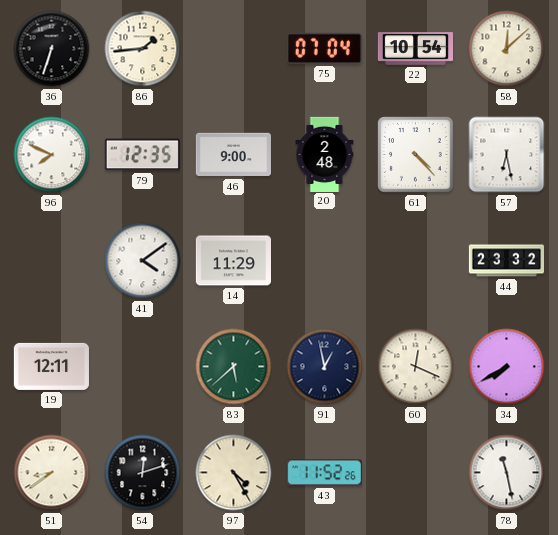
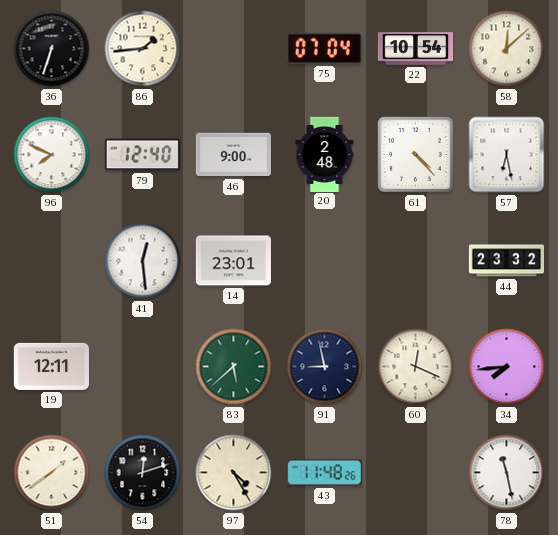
79: 12:35 -> 12:40
41: 4:09 -> 12:29
14: 11:29 -> 23:01
91: 12:58 -> 8:58
34: 7:40 -> 7:44
51: 8:39 -> 1:39
43: 11:52 -> 11:48
